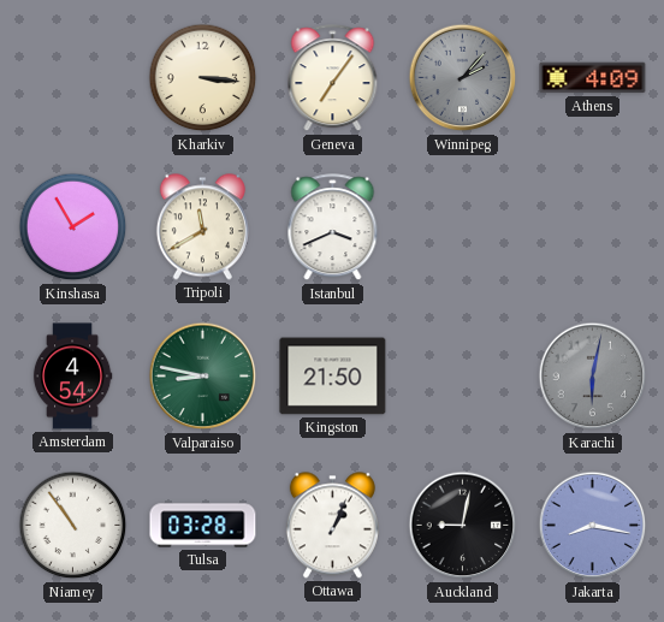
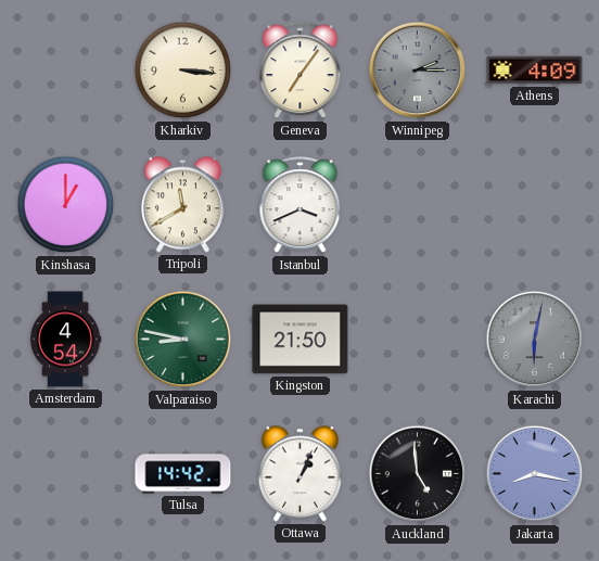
Winnipeg: 2:07 -> 2:15
Kinshasa: 1:55 -> 1:00
Niamey: 10:54 -> none
Tulsa: 03:28 -> 14:42
Auckland: 9:02 -> 4:59
